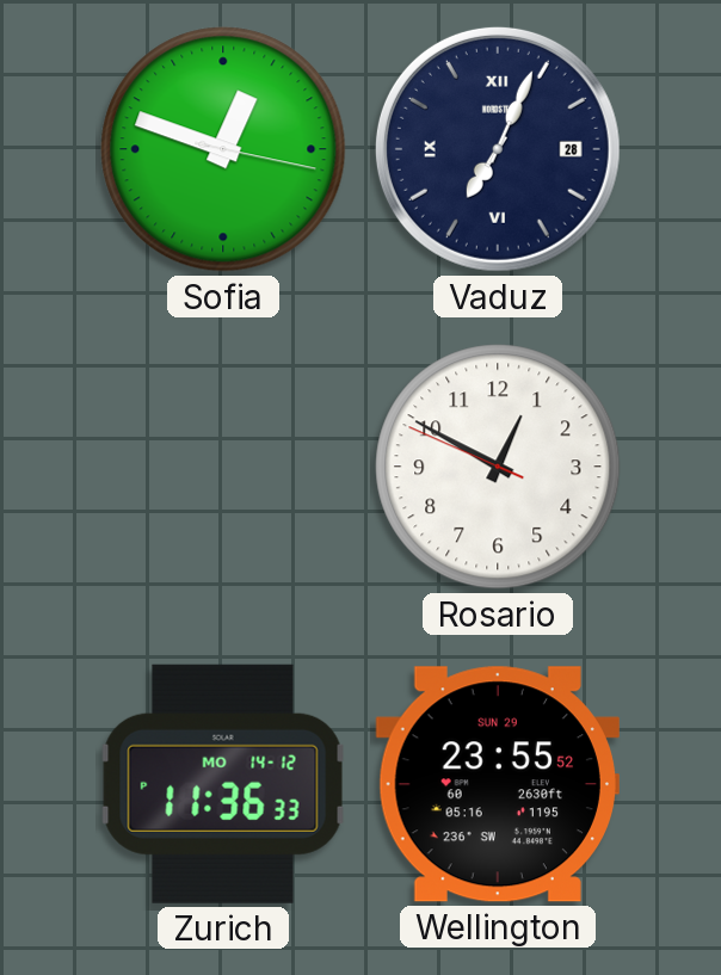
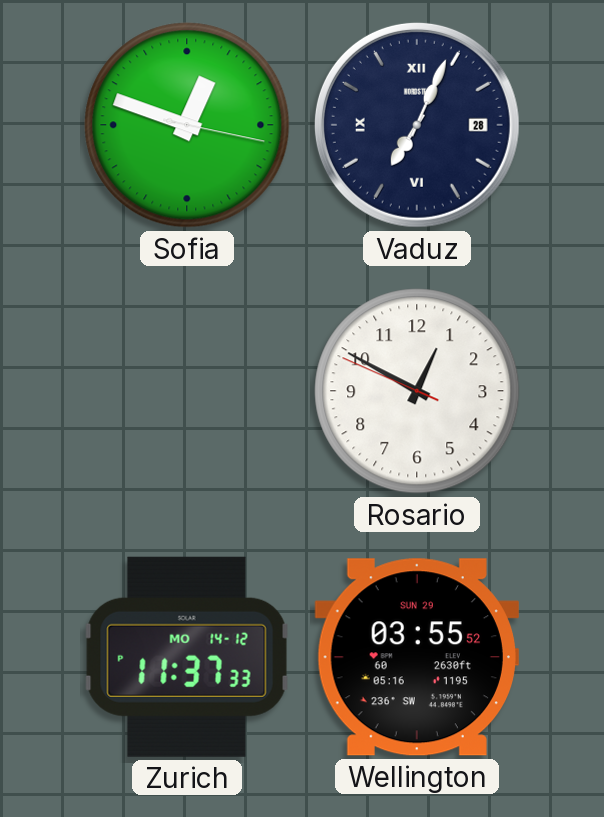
Zurich: 11:36 -> 11:37
Wellington: 23:55 -> 03:55
